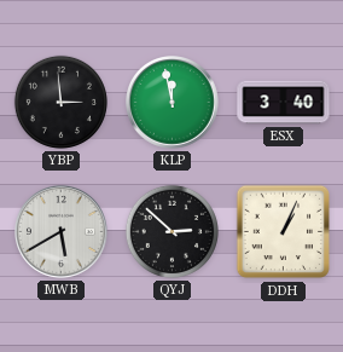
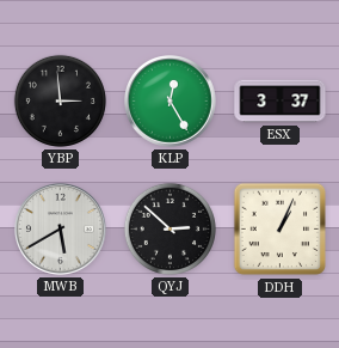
KLP: 11:58 -> 12:25
ESX: 3:40 -> 3:37
